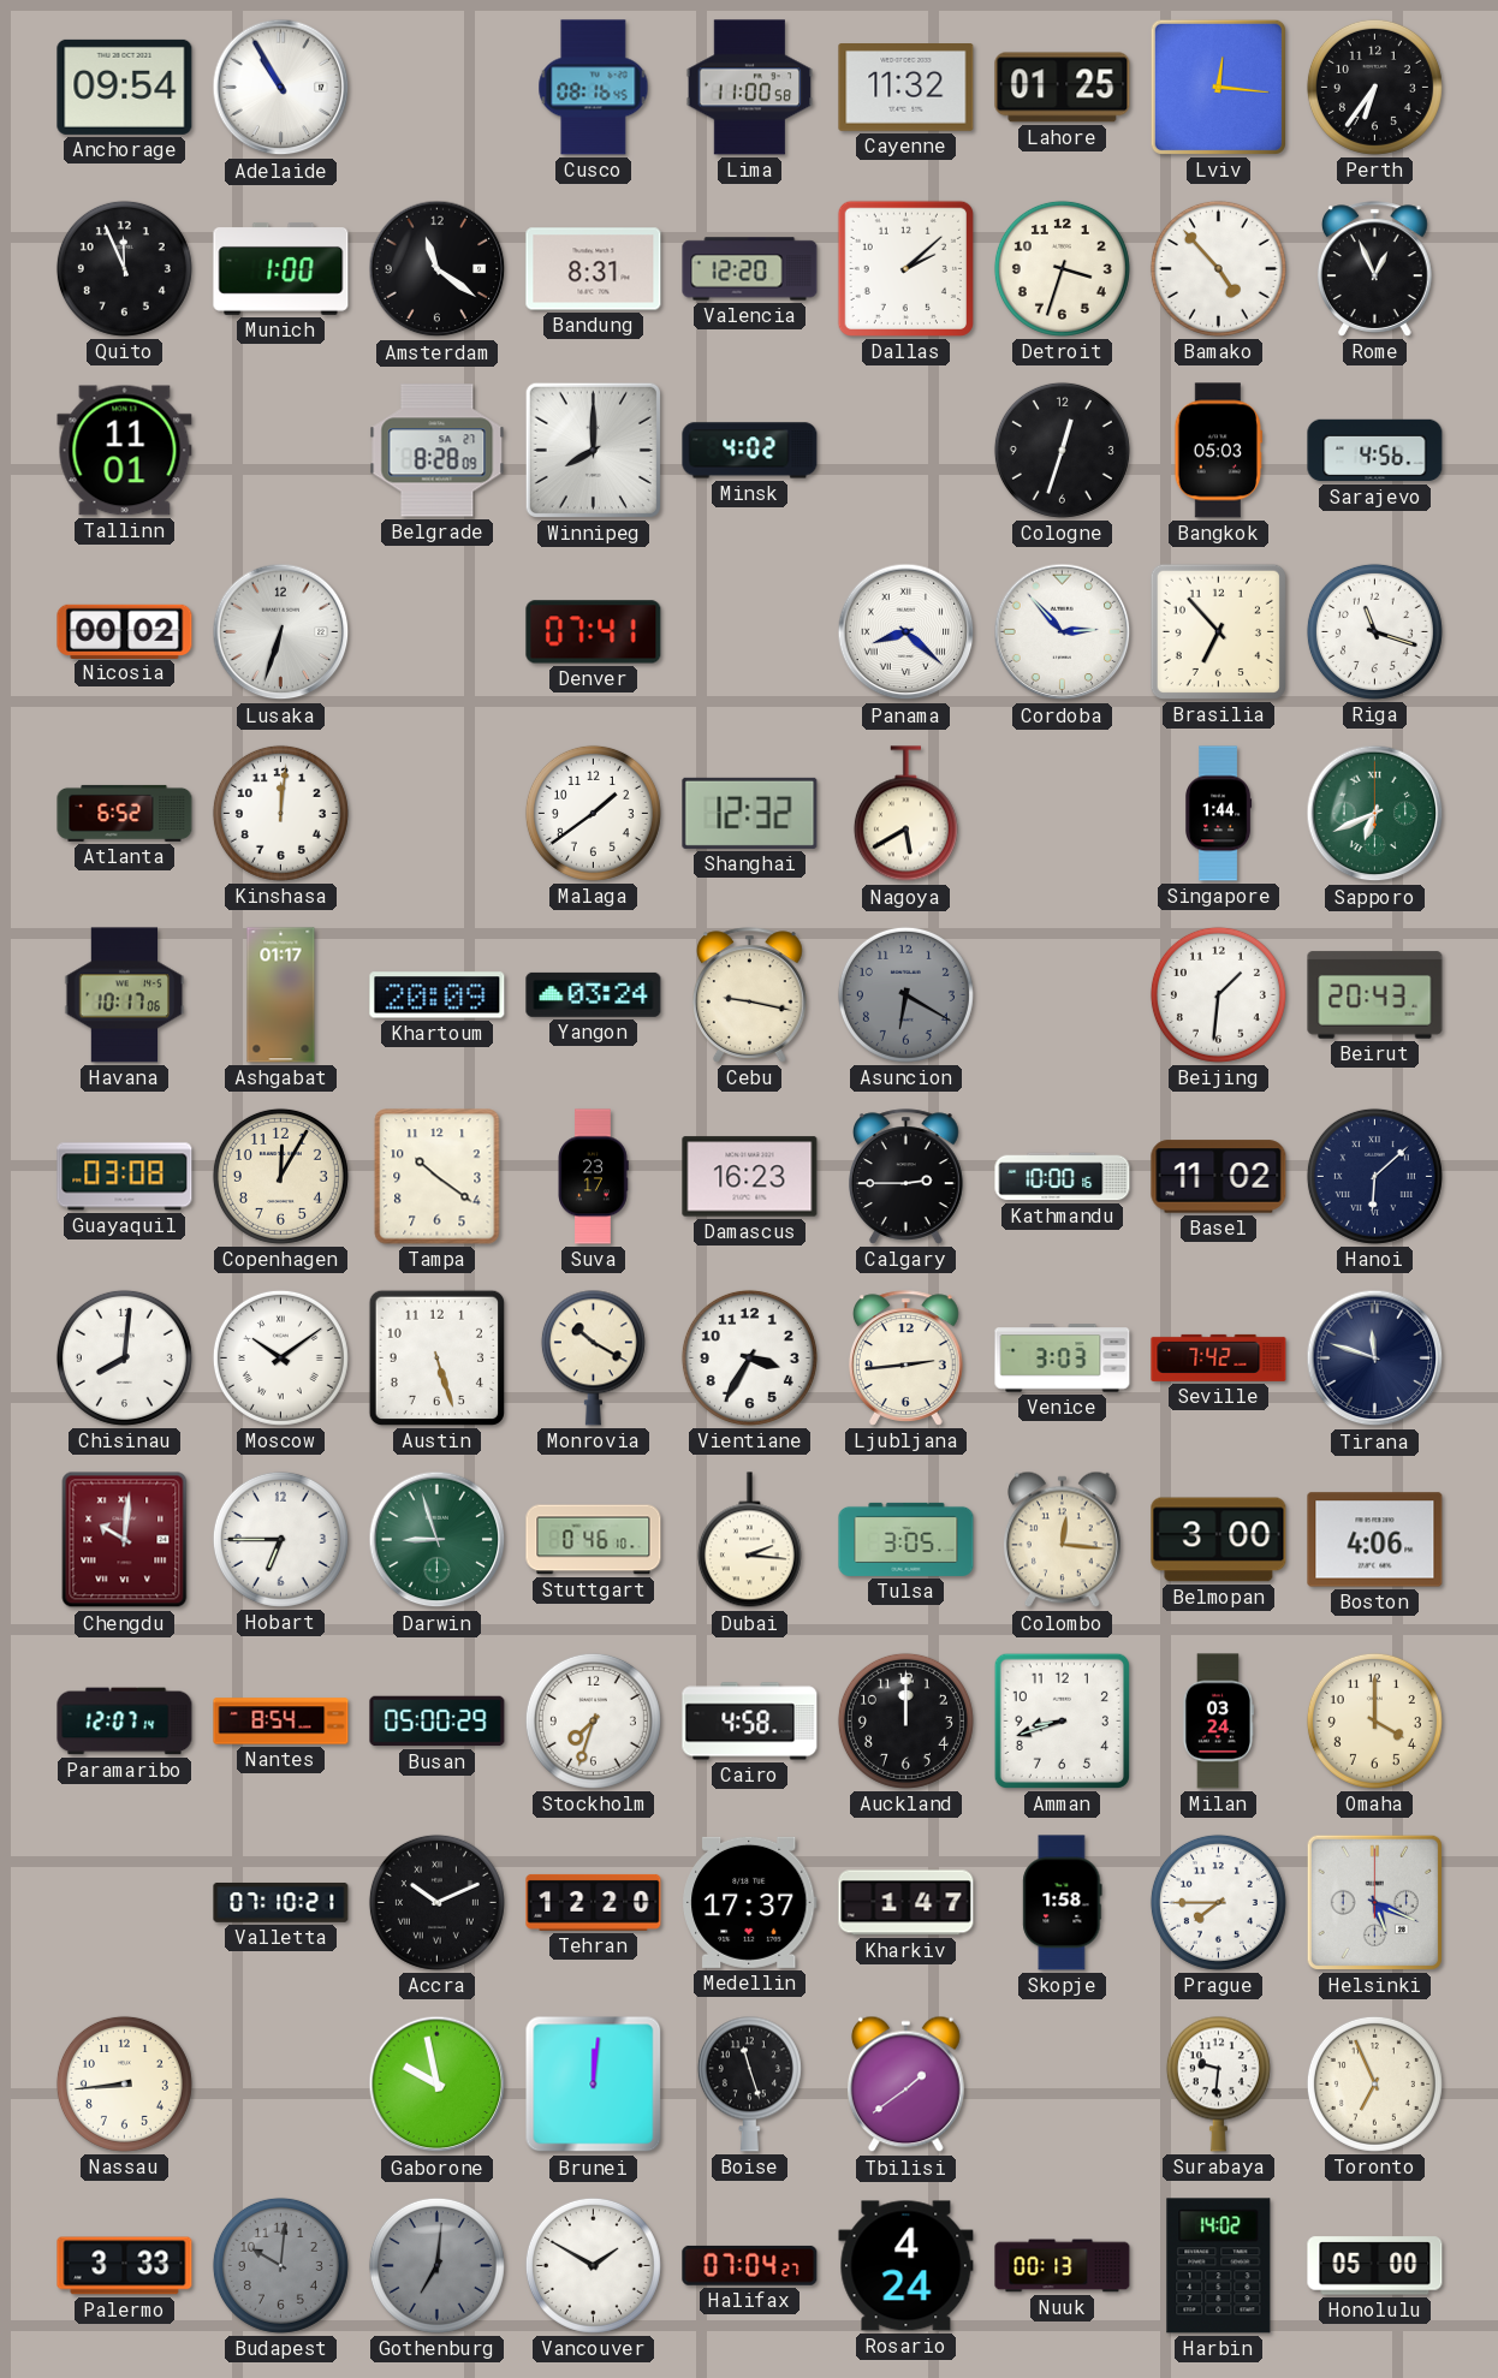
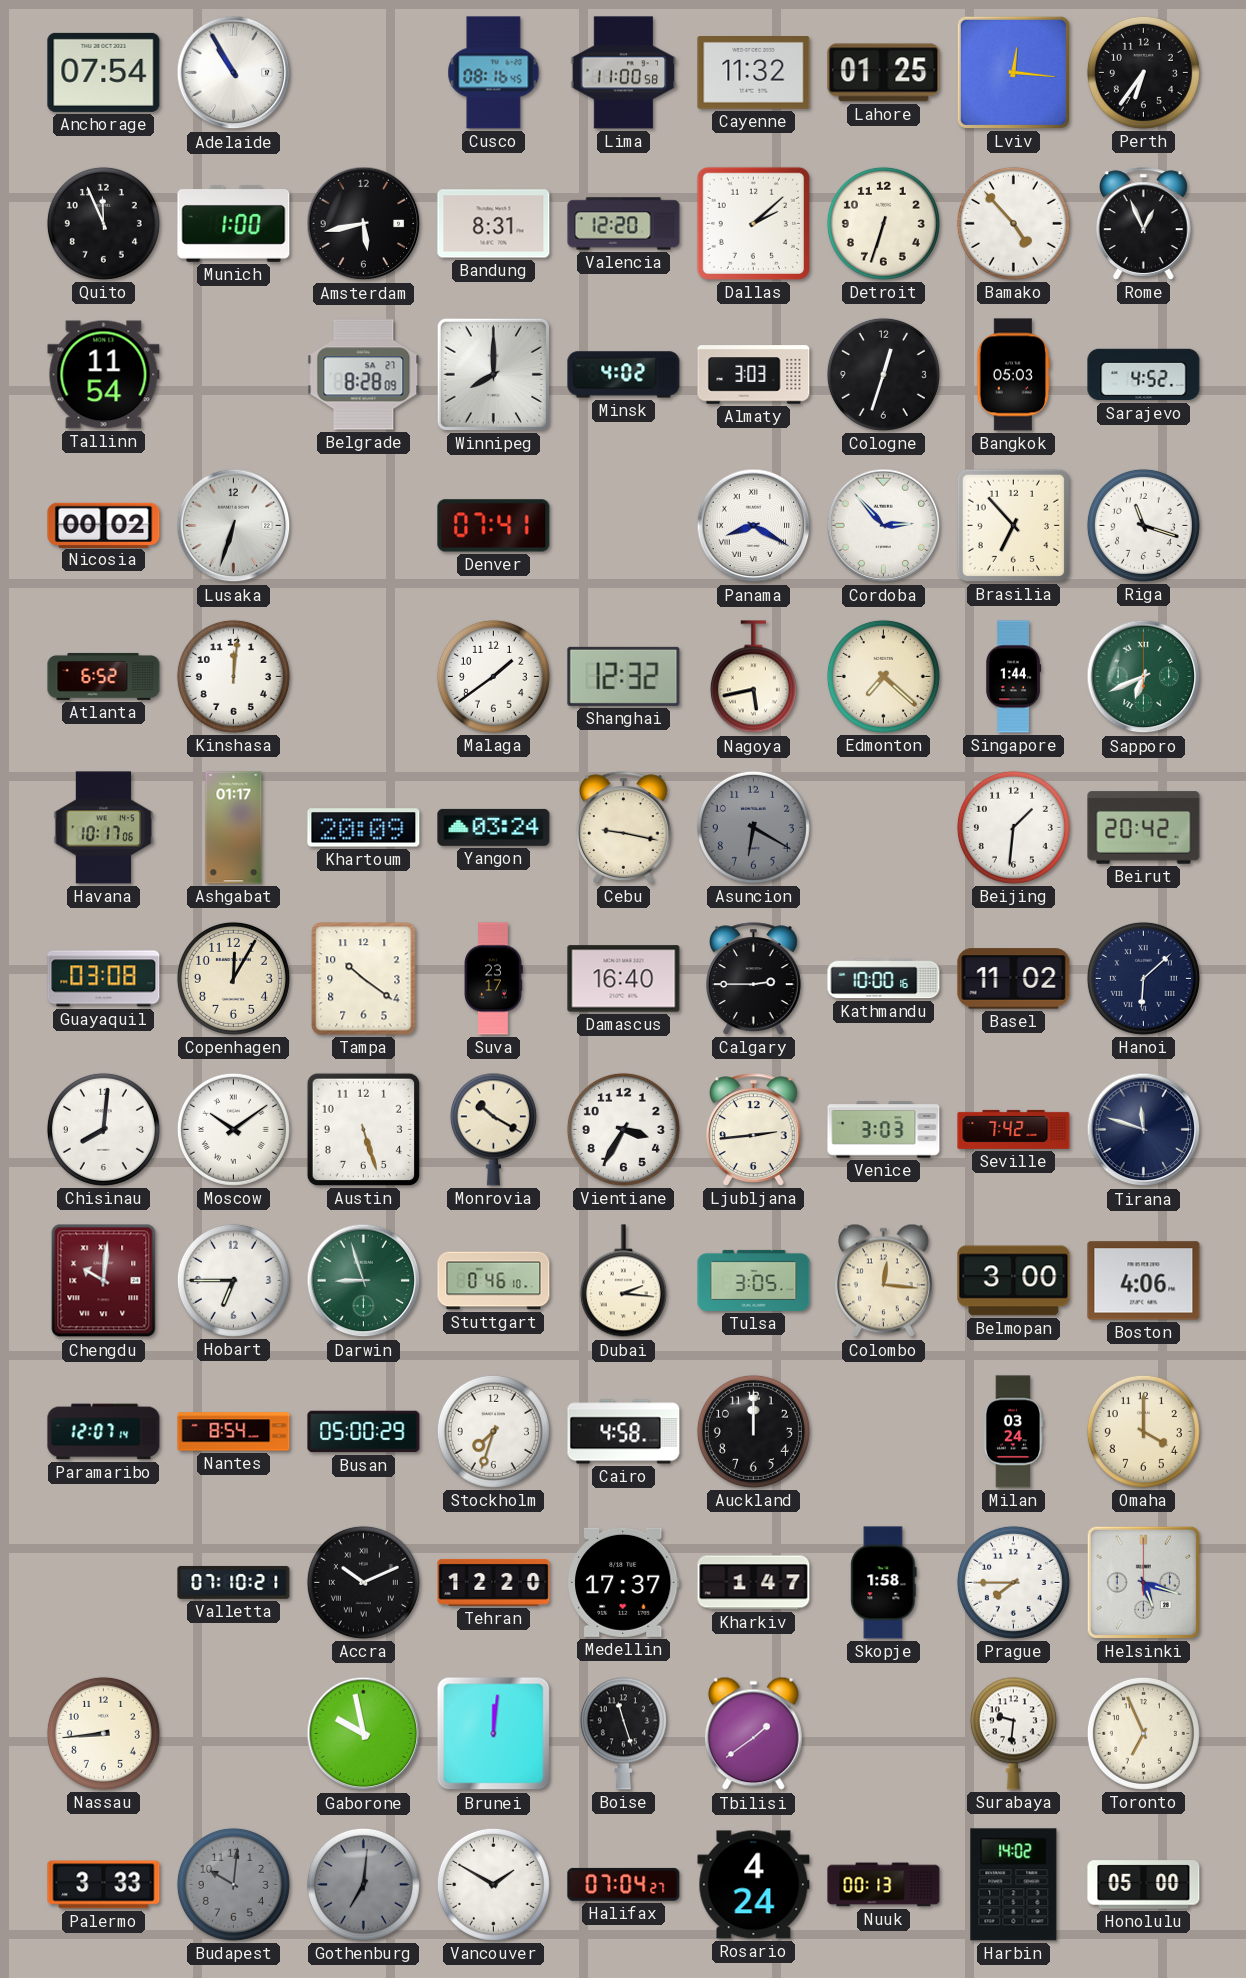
Anchorage: 09:54 -> 07:54
Amsterdam: 11:21 -> 5:43
Detroit: 3:33 -> 6:33
Tallinn: 11:01 -> 11:54
Almaty: none -> 3:03
Sarajevo: 4:56 -> 4:52
Panama: 8:22 -> 8:20
Nagoya: 5:40 -> 5:43
Edmonton: none -> 7:22
Beirut: 20:43 -> 20:42
Damascus: 16:23 -> 16:40
Amman: 8:42 -> none
Helsinki: 5:19 -> 5:18
